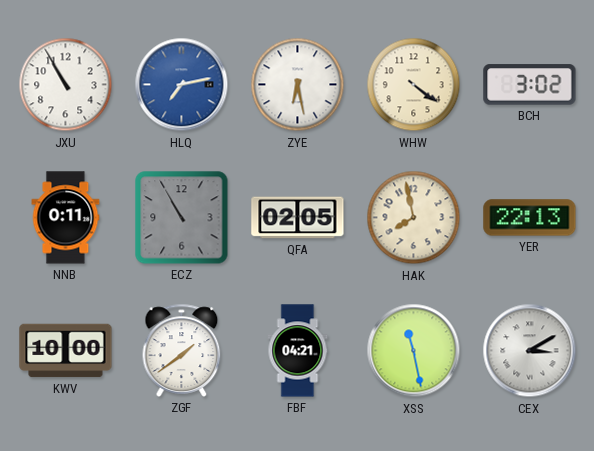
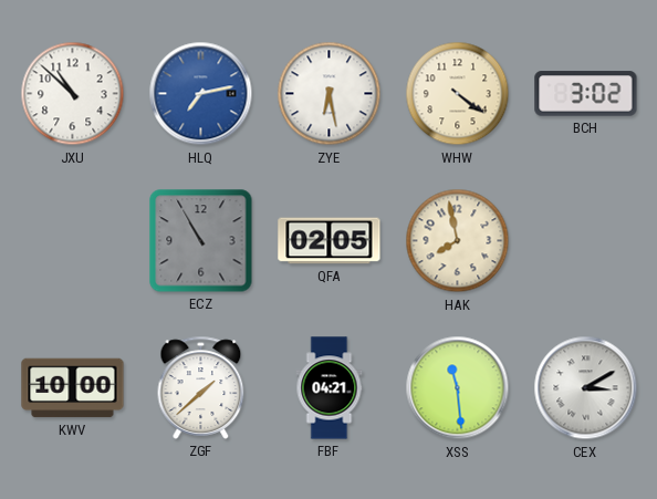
JXU: 10:55 -> 10:52
NNB: 0:11 -> none
YER: 22:13 -> none
ZGF: 1:39 -> 1:38
XSS: 11:28 -> 11:29
